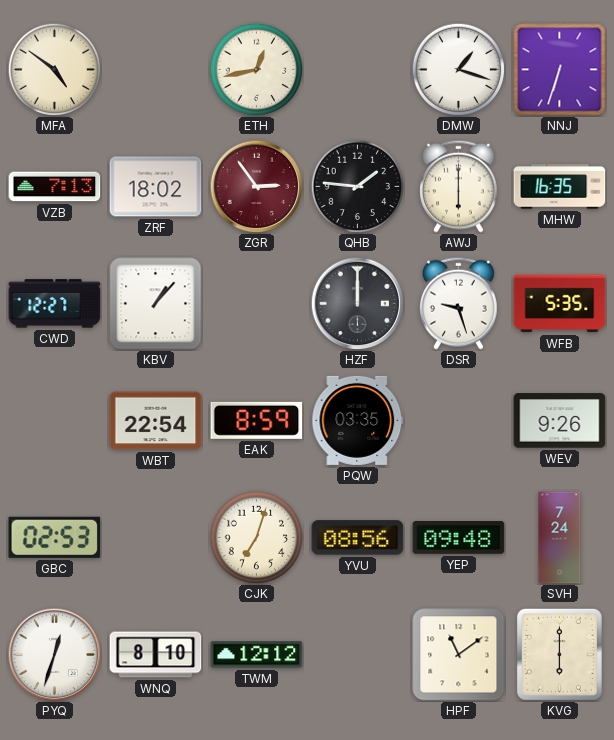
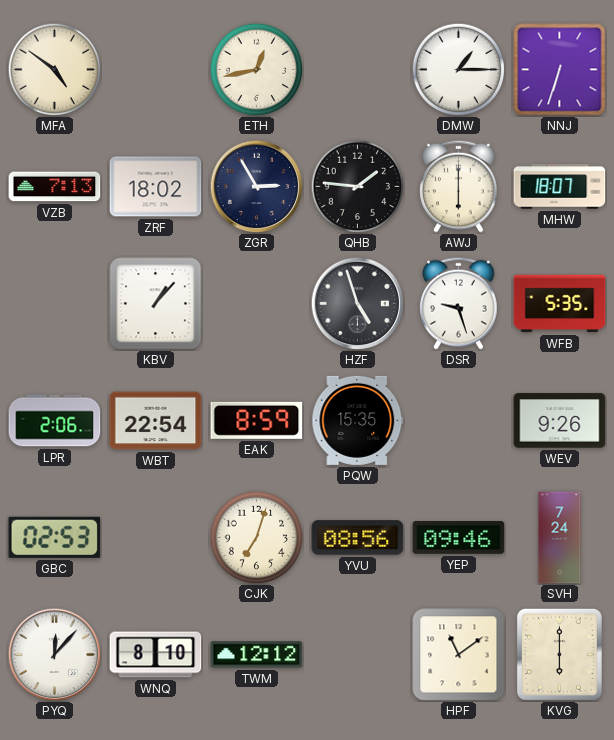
DMW: 1:18 -> 1:15
ZGR: 2:54 -> 2:55
ZGR dial: burgundy -> navy
MHW: 16:35 -> 18:07
CWD: 12:27 -> none
HZF: 12:00 -> 4:57
LPR: none -> 2:06
PQW: 03:35 -> 15:35
YEP: 09:48 -> 09:46
PYQ: 12:33 -> 12:07
